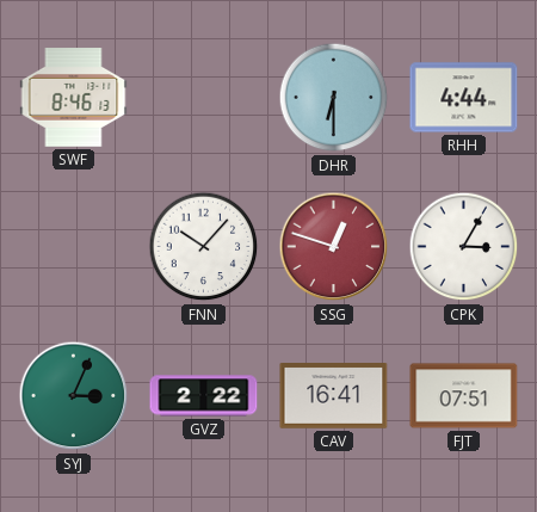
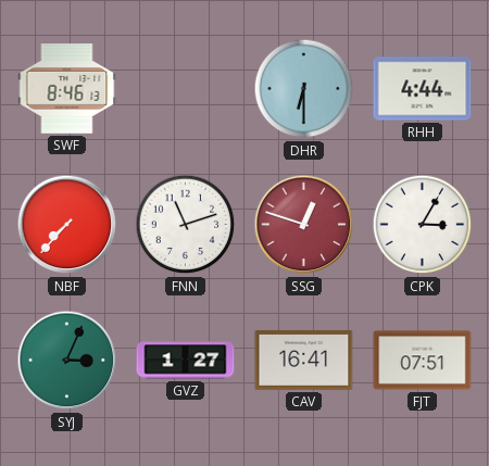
NBF: none -> 7:37
FNN: 10:07 -> 11:12
GVZ: 2:22 -> 1:27
